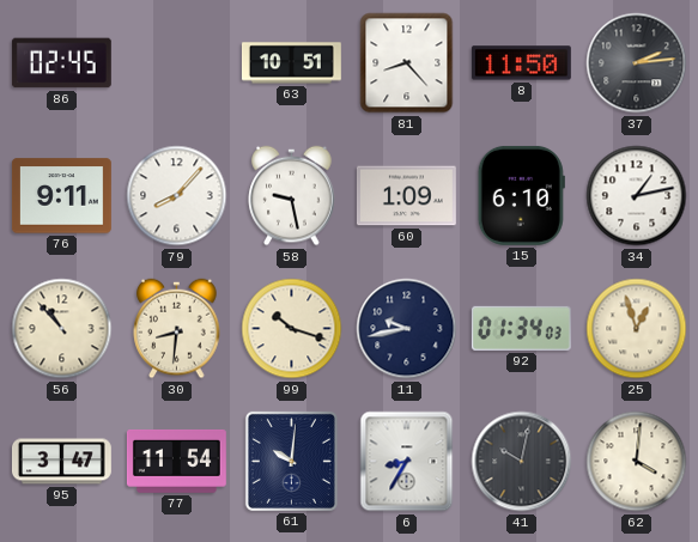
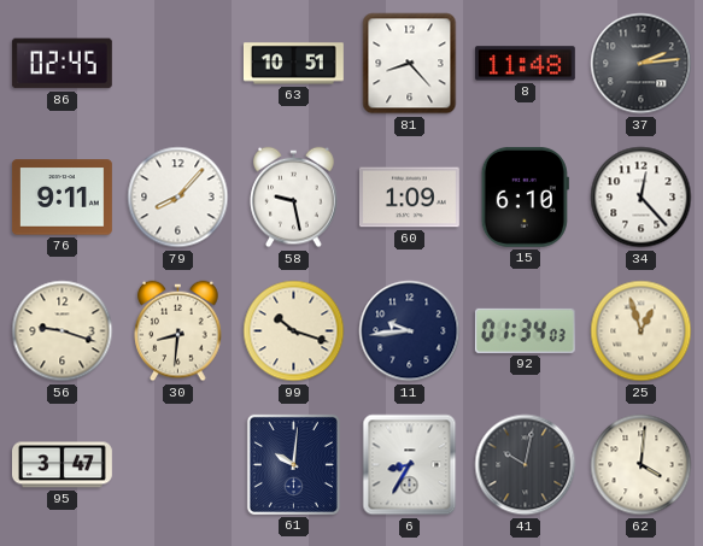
8: 11:50 -> 11:48
34: 1:13 -> 12:23
56: 10:53 -> 9:18
11: 9:43 -> 9:44
77: 11:54 -> none
